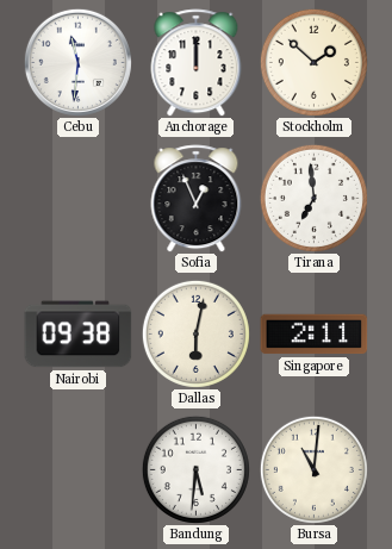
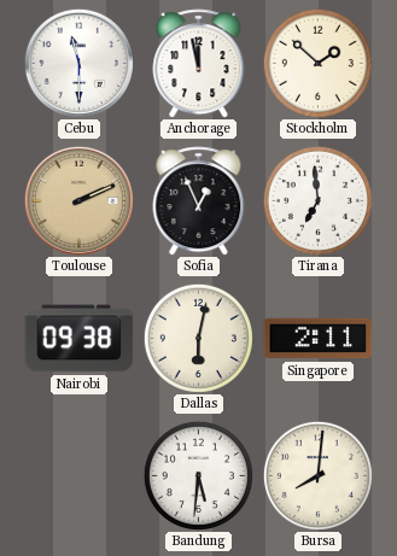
Cebu: 11:31 -> 11:30
Anchorage: 12:00 -> 11:58
Toulouse: none -> 2:11
Bursa: 11:01 -> 8:01
